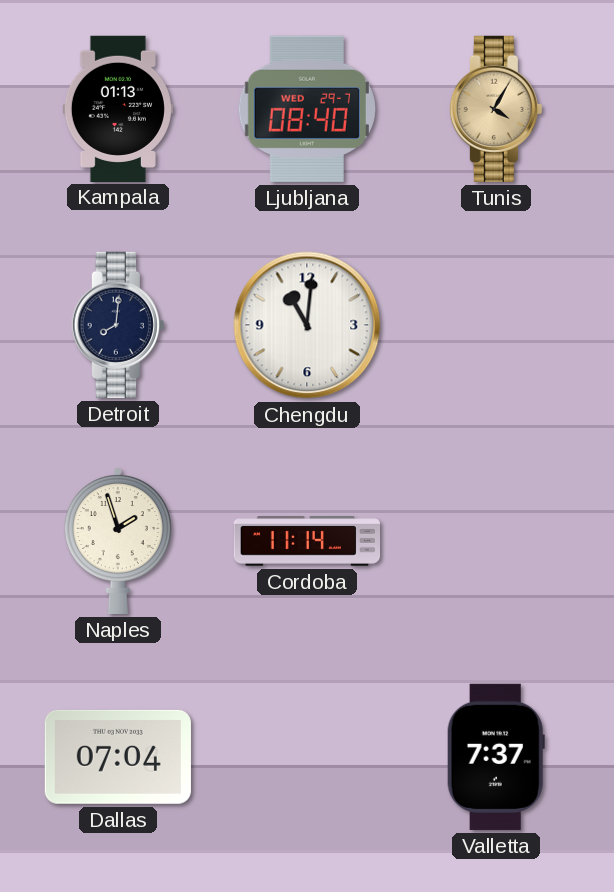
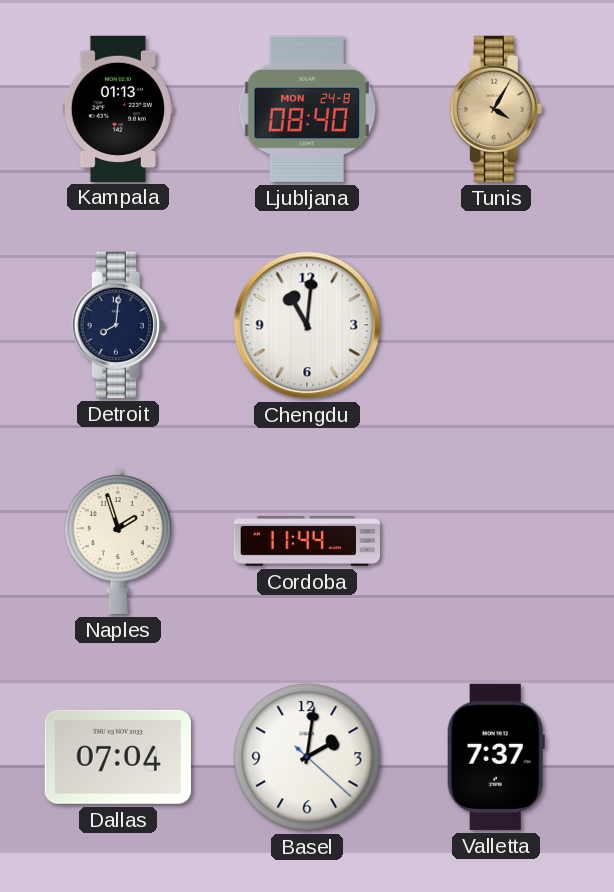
Ljubljana date: WED 29-7 -> MON 24-8
Cordoba: 11:14 -> 11:44
Basel: none -> 2:01
